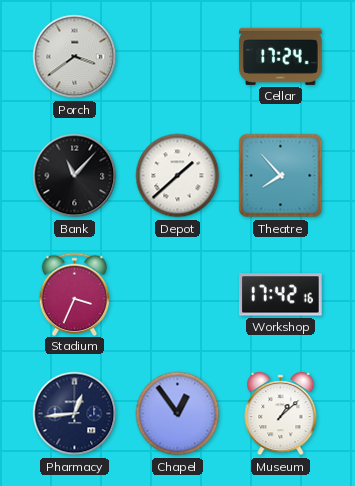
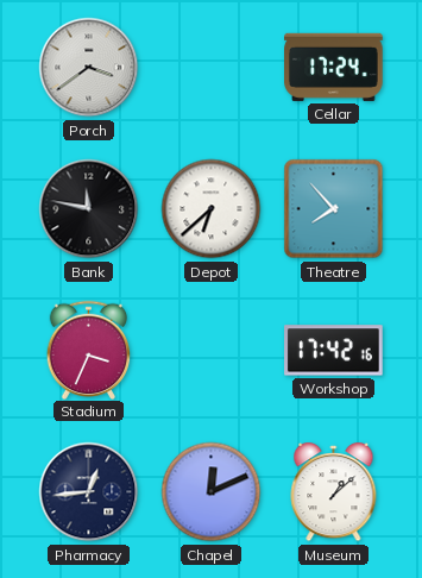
Bank: 11:07 -> 11:47
Depot: 1:38 -> 6:38
Chapel: 12:54 -> 12:11
